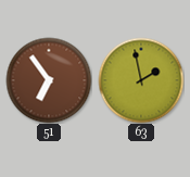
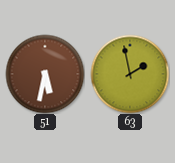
51: 6:54 -> 5:32
